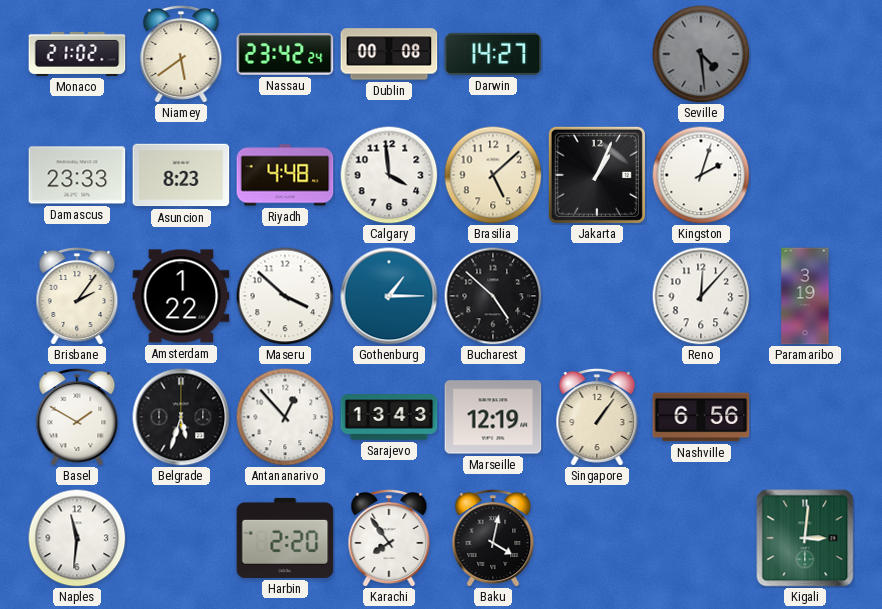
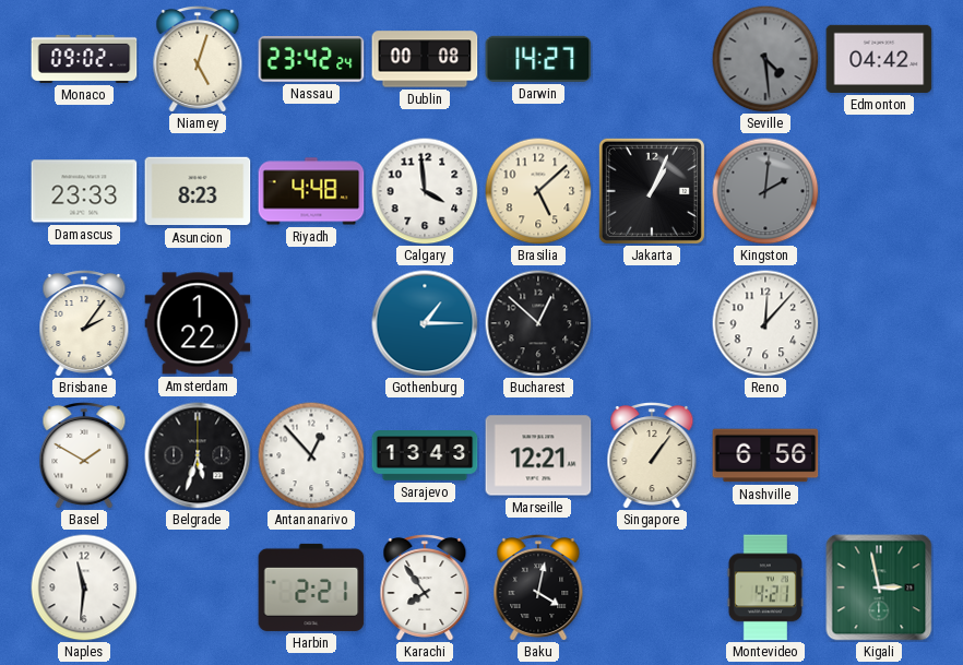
Monaco: 21:02 -> 09:02
Niamey: 5:39 -> 5:03
Edmonton: none -> 04:42
Kingston: 2:03 -> 2:01
Kingston dial: white -> grey
Maseru: 3:52 -> none
Bucharest: 4:52 -> 12:52
Paramaribo: 3:19 -> none
Marseille: 12:19 -> 12:21
Harbin: 2:20 -> 2:21
Montevideo: none -> 4:21
Kigali: 3:01 -> 2:58
